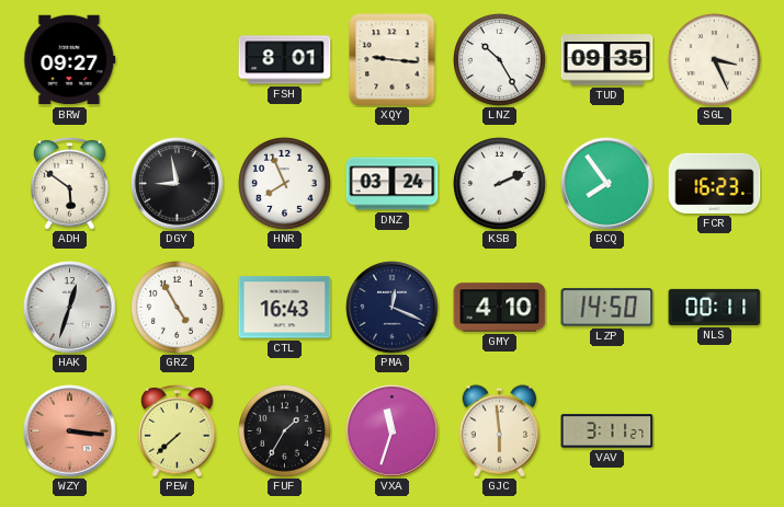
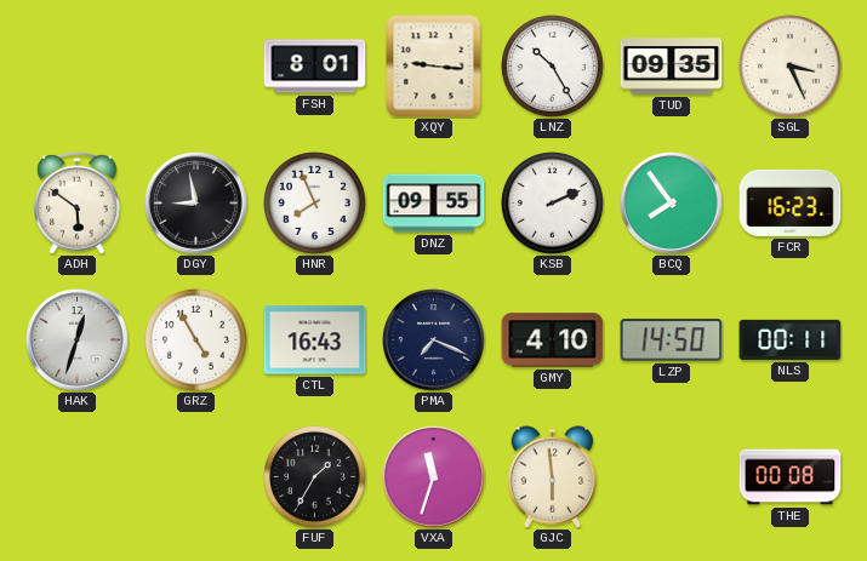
BRW: 09:27 -> none
DNZ: 03:24 -> 09:55
PMA: 12:19 -> 7:19
WZY: 3:16 -> none
PEW: 7:38 -> none
VAV: 3:11 -> none
THE: none -> 00:08
